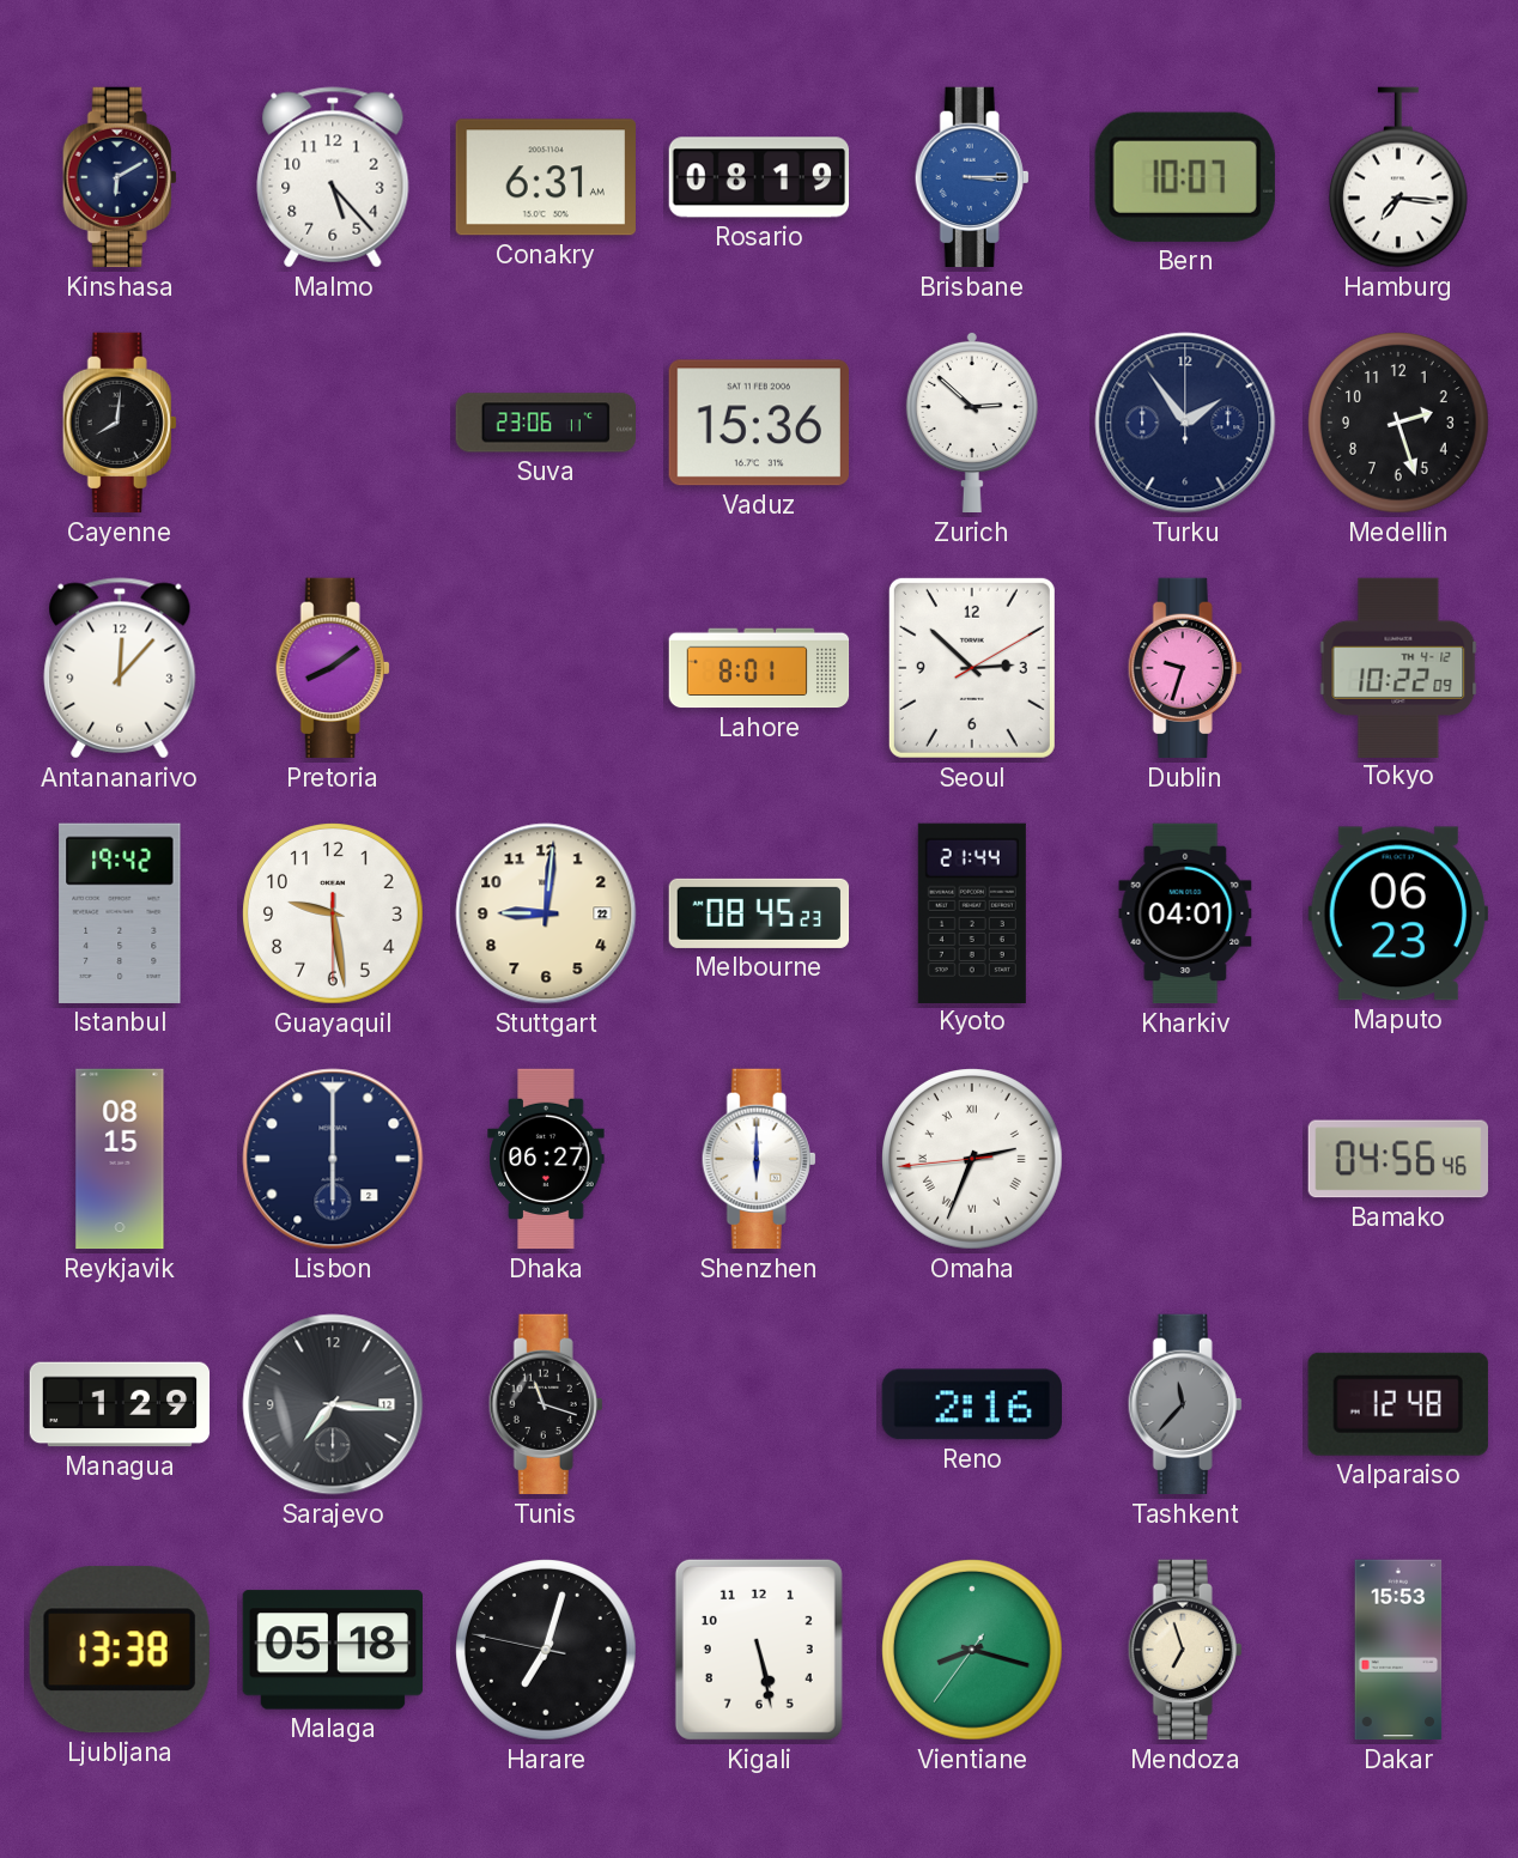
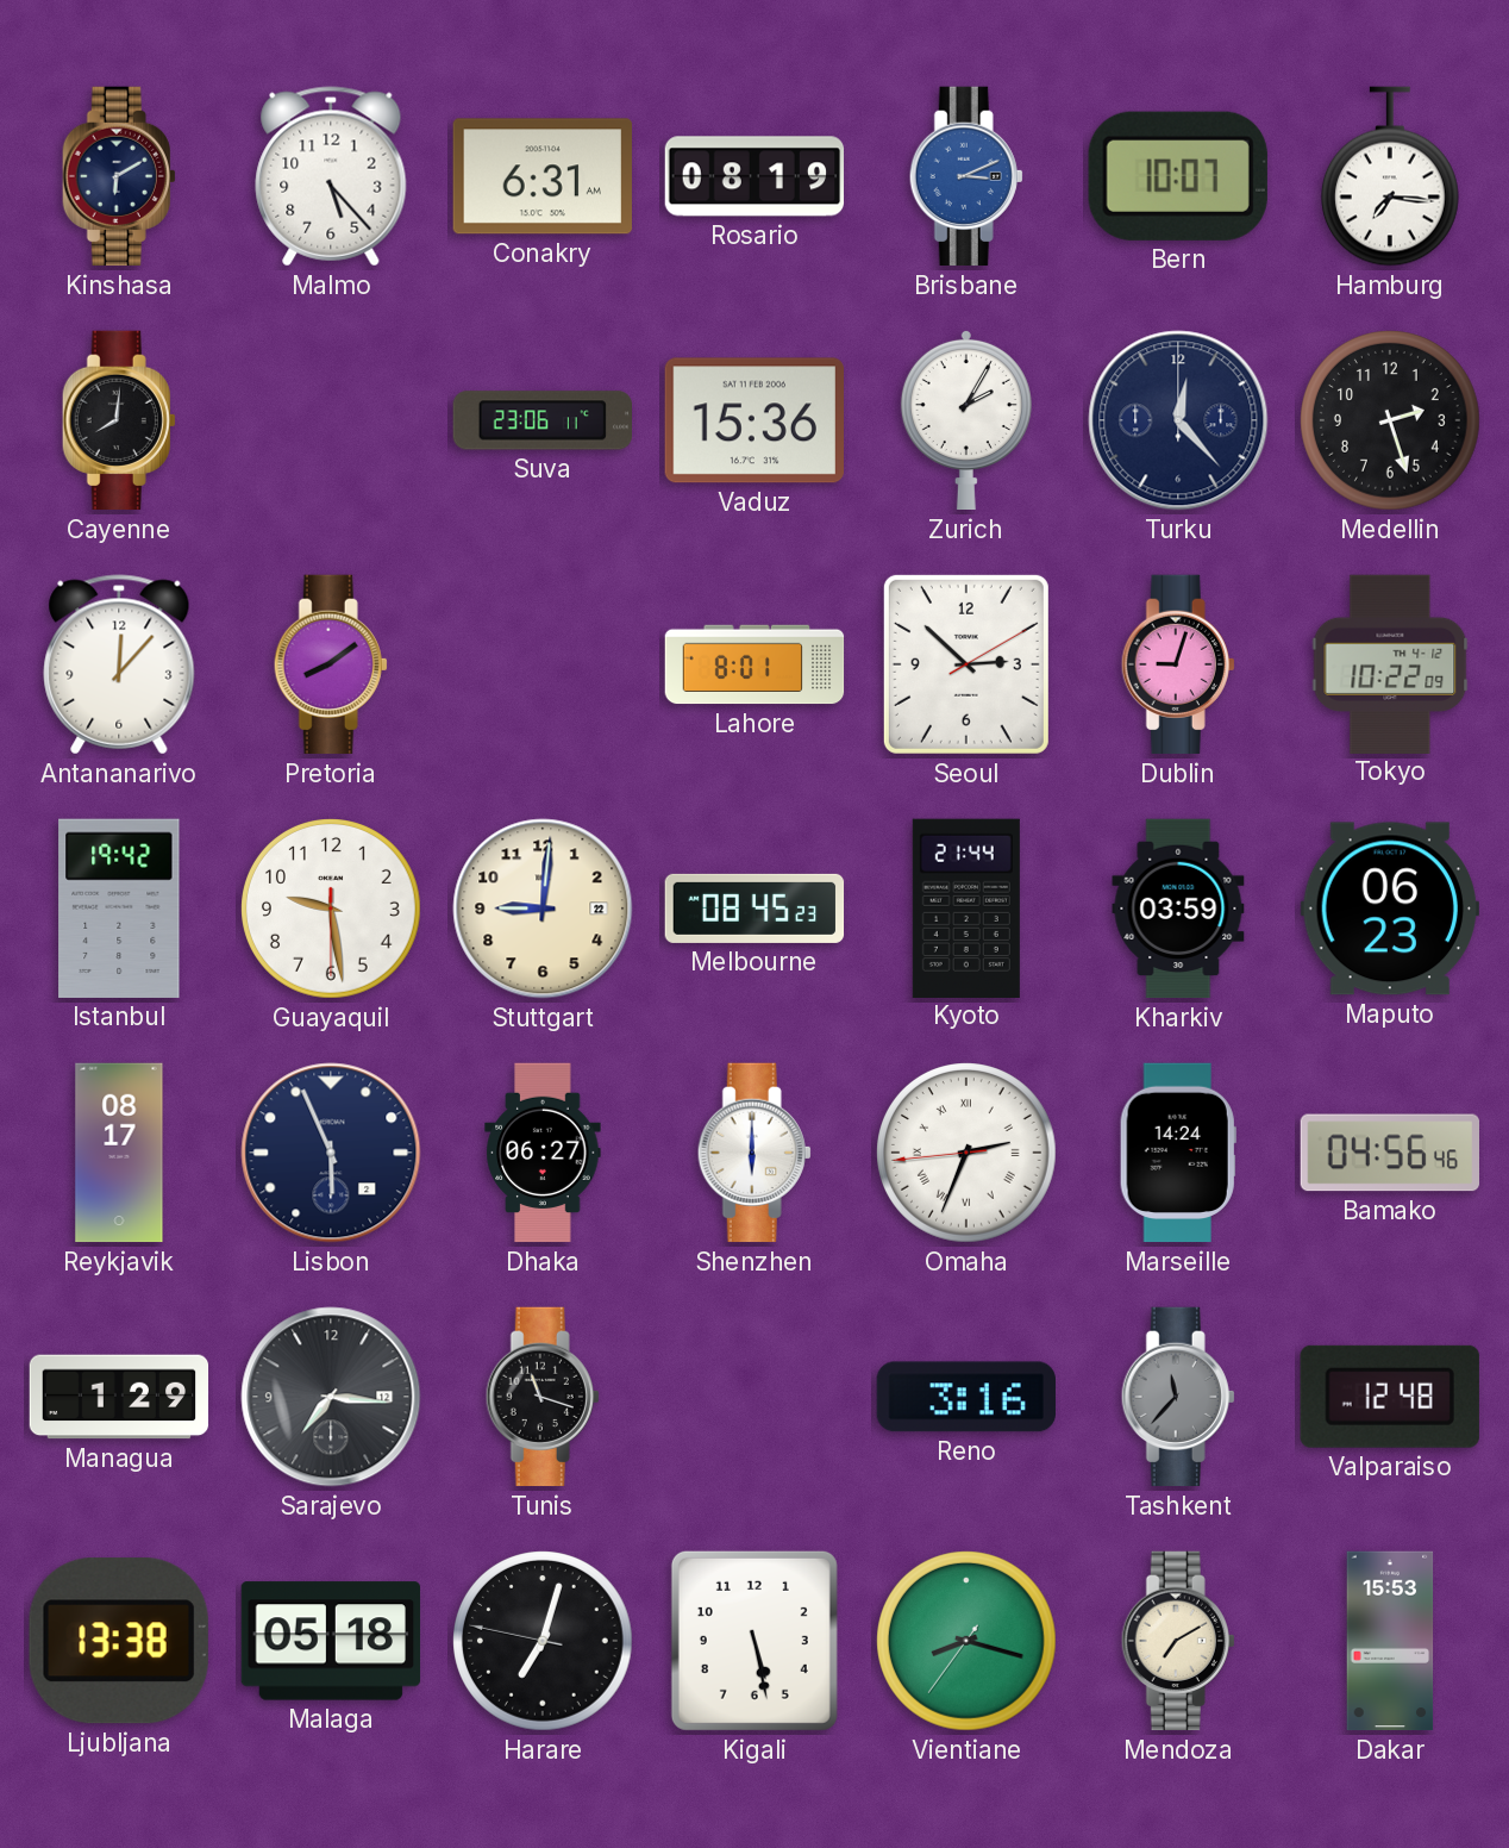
Brisbane: 3:15 -> 3:11
Zurich: 2:52 -> 2:05
Turku: 1:54 -> 12:23
Dublin: 9:33 -> 9:03
Kharkiv: 04:01 -> 03:59
Reykjavik: 08:15 -> 08:17
Lisbon: 6:00 -> 5:56
Marseille: none -> 14:24
Reno: 2:16 -> 3:16
Mendoza: 6:57 -> 7:10
